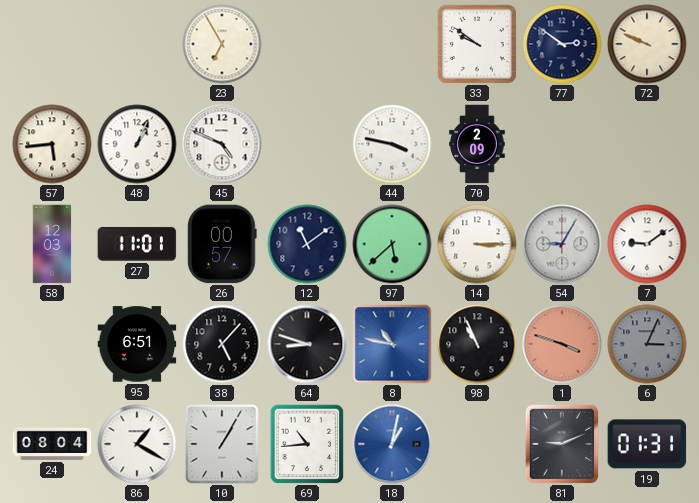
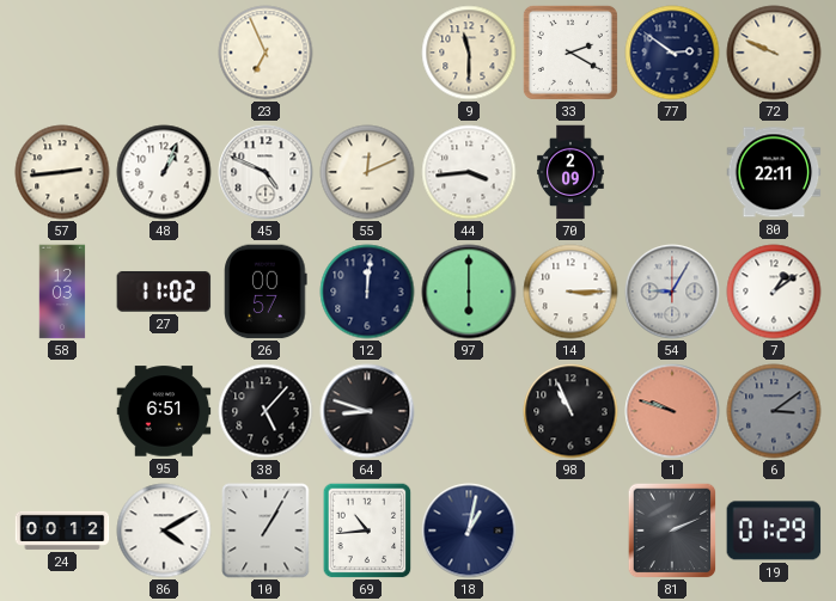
23: 6:55 -> 6:56
9: none -> 11:30
33: 9:51 -> 2:20
57: 5:44 -> 2:44
55: none -> 12:11
44: 3:47 -> 3:44
80: none -> 22:11
27: 11:01 -> 11:02
12: 11:09 -> 12:01
97: 5:38 -> 6:00
7: 9:09 -> 1:09
8: 10:47 -> none
1: 3:48 -> 9:48
6: 3:04 -> 3:09
24: 08:04 -> 00:12
86: 1:20 -> 4:10
18 dial: blue -> navy
81: 9:11 -> 2:11
19: 01:31 -> 01:29
